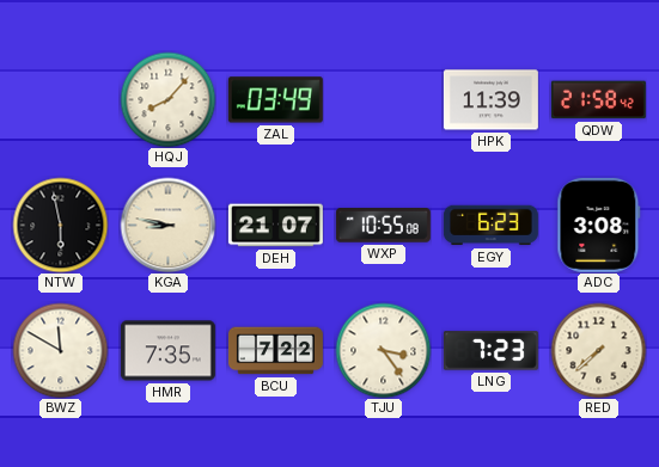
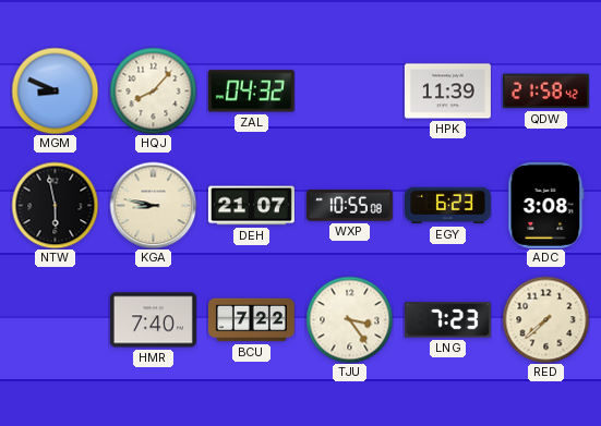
MGM: none -> 8:49
ZAL: 03:49 -> 04:32
BWZ: 11:50 -> none
HMR: 7:35 -> 7:40
